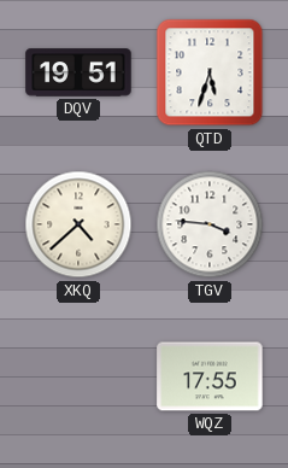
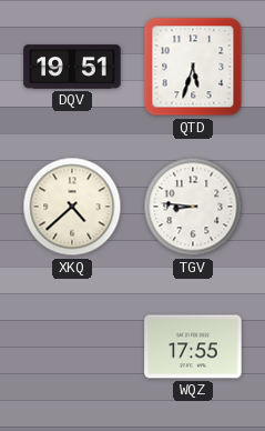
TGV: 3:46 -> 8:46
